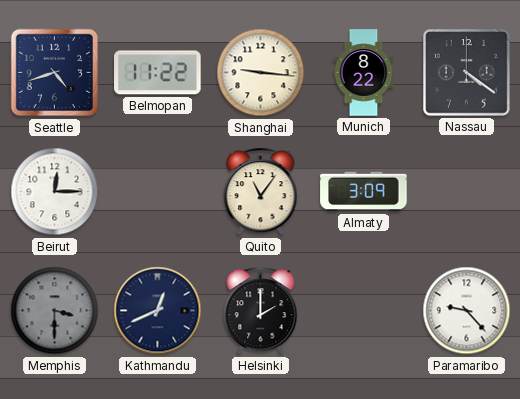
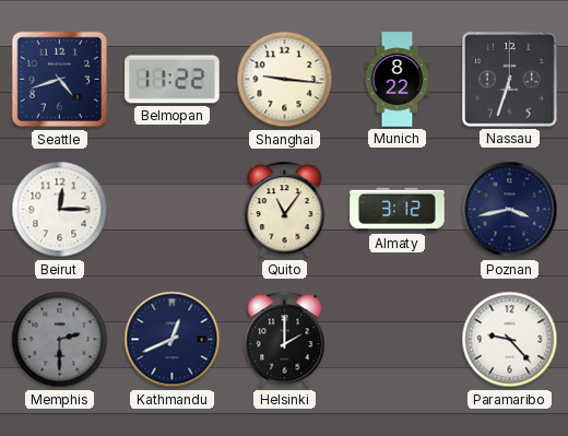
Nassau: 4:21 -> 6:33
Almaty: 3:09 -> 3:12
Poznan: none -> 3:43
Memphis: 3:30 -> 2:30
